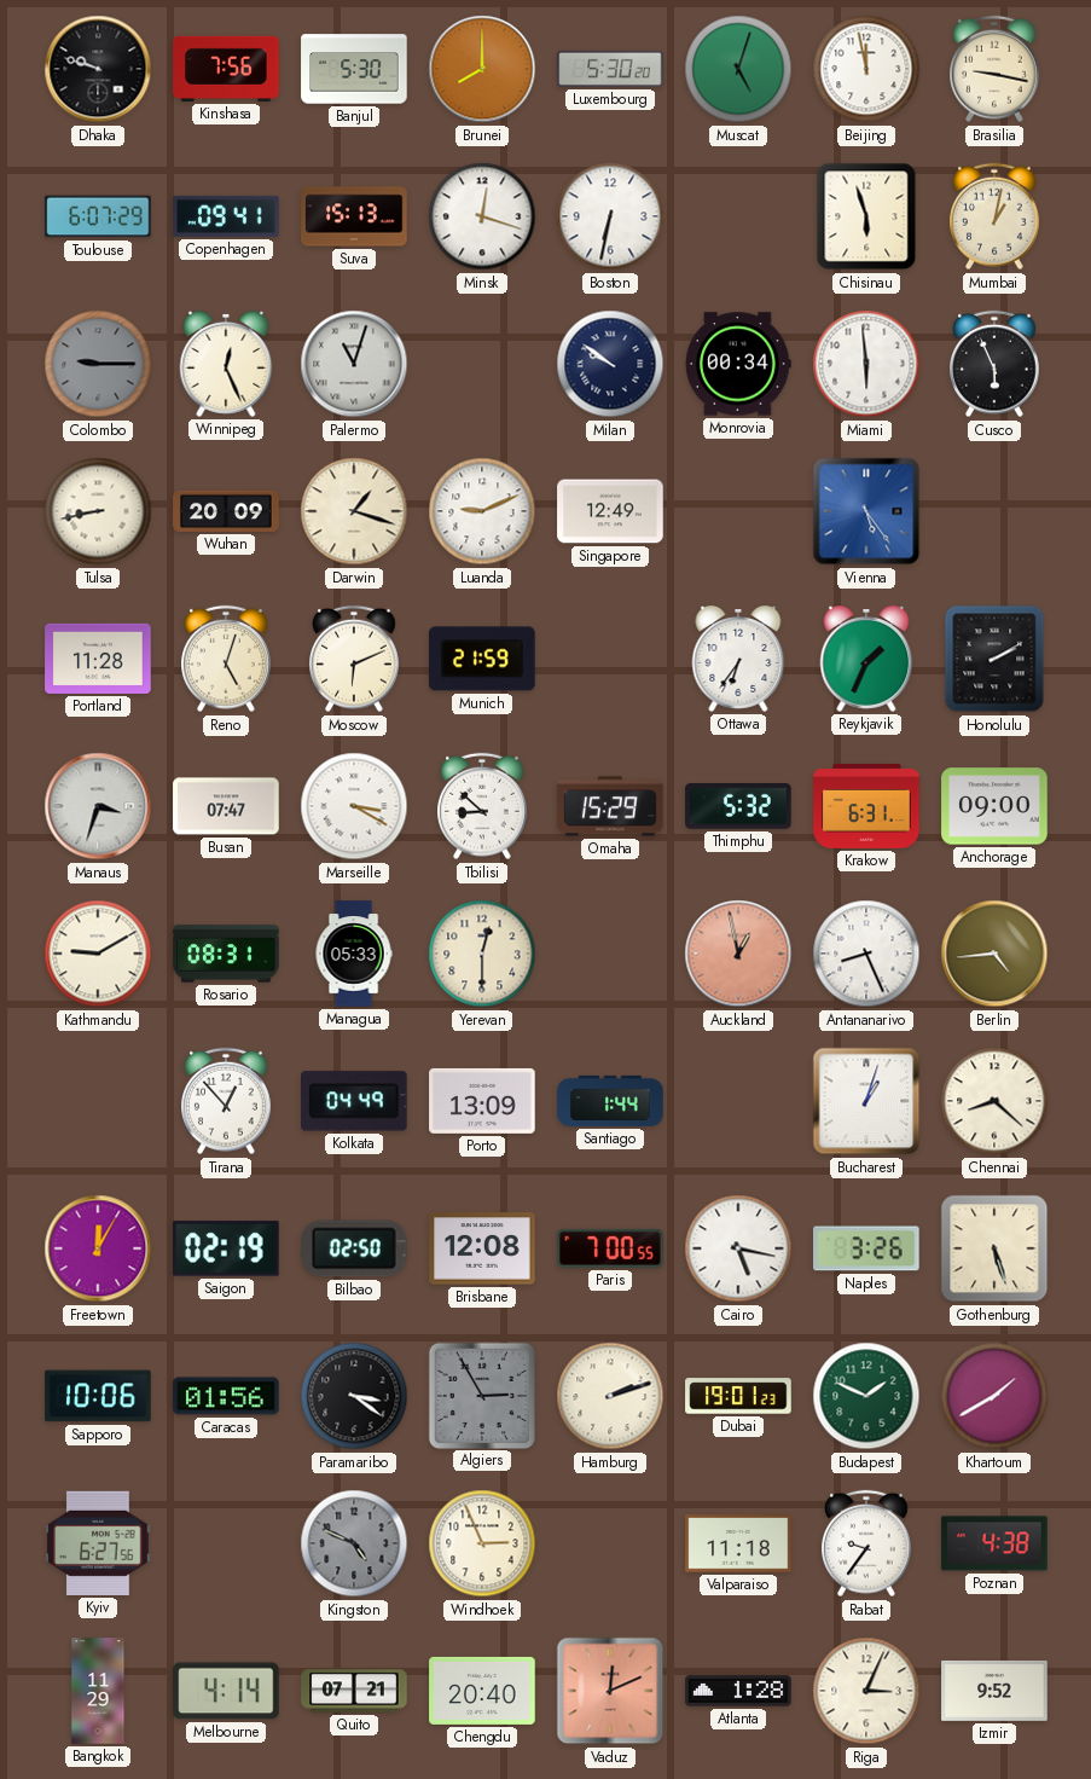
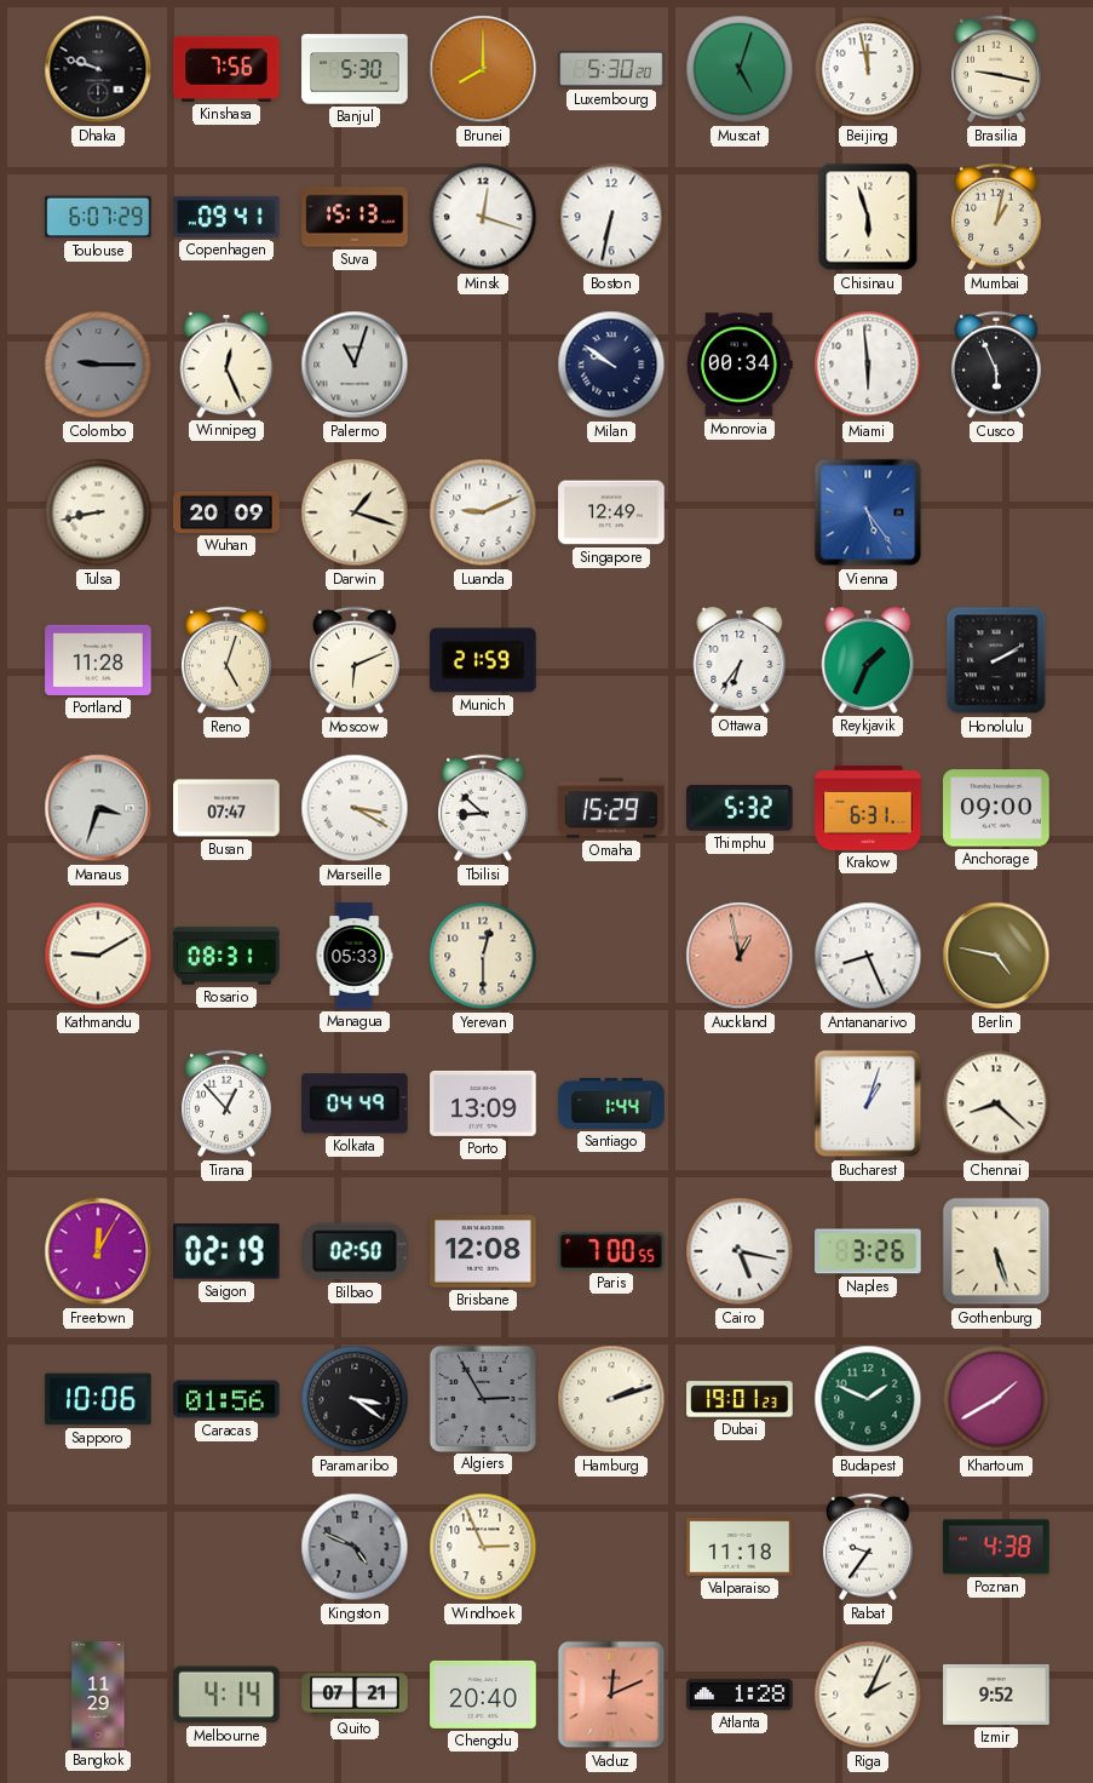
Berlin: 4:44 -> 4:47
Kyiv: 6:27 -> none
Riga: 3:04 -> 2:04
